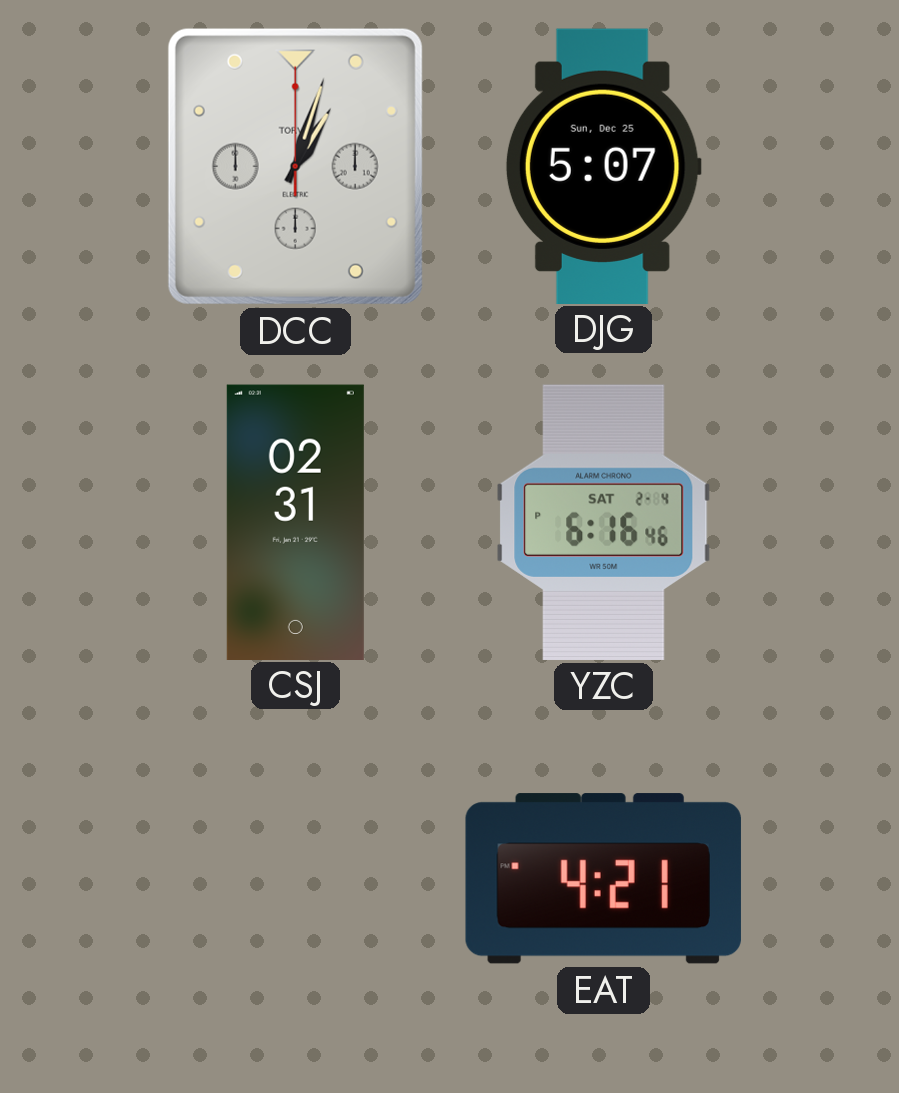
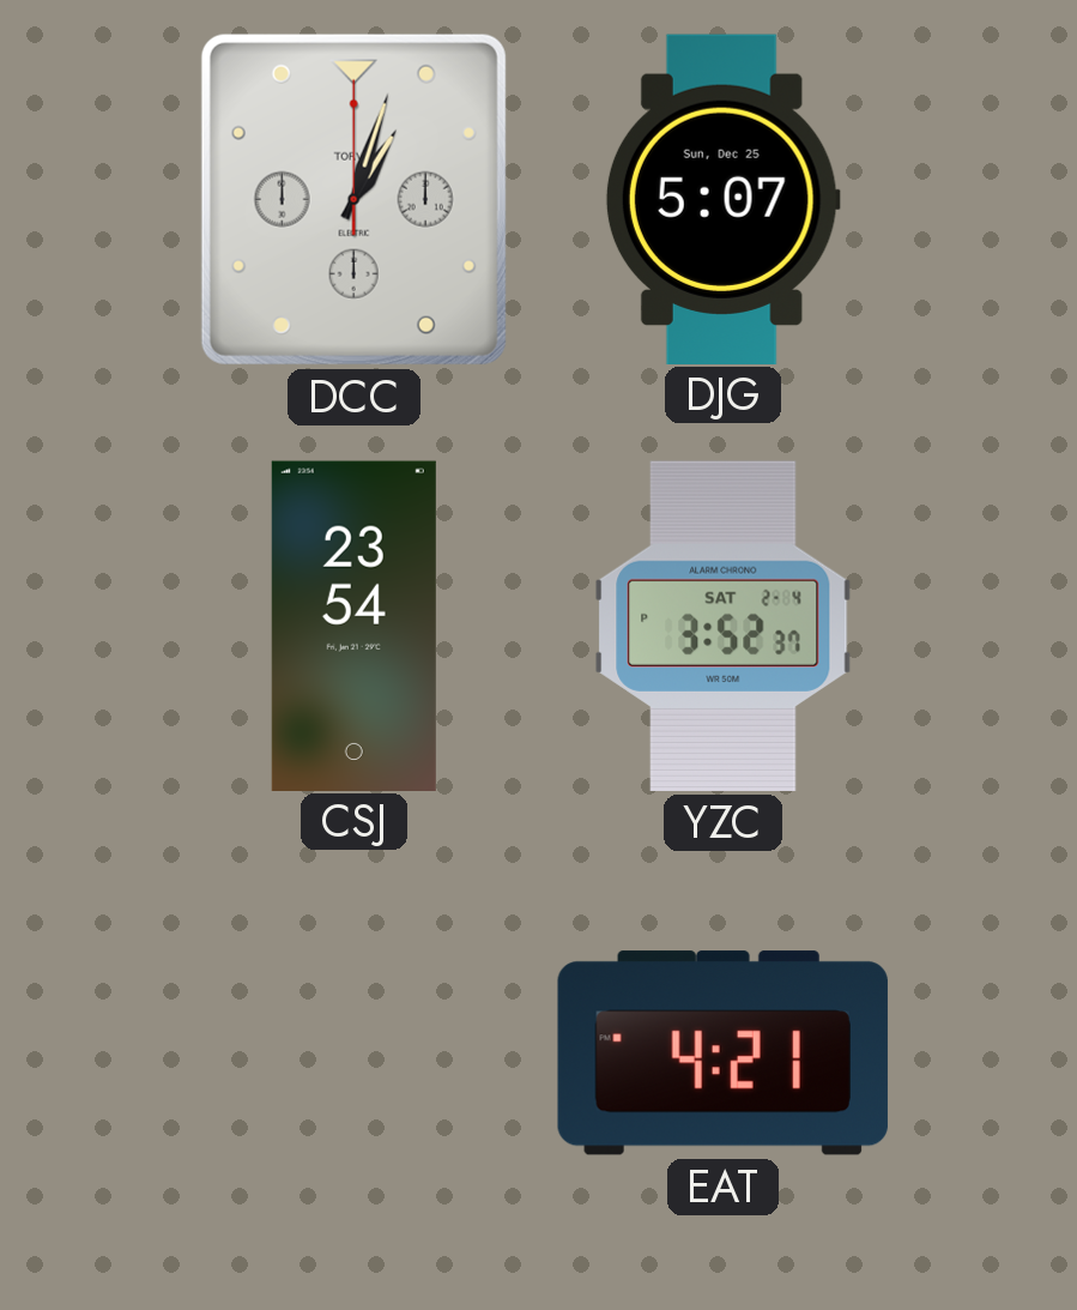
CSJ: 02:31 -> 23:54
YZC: 6:16 -> 3:52
